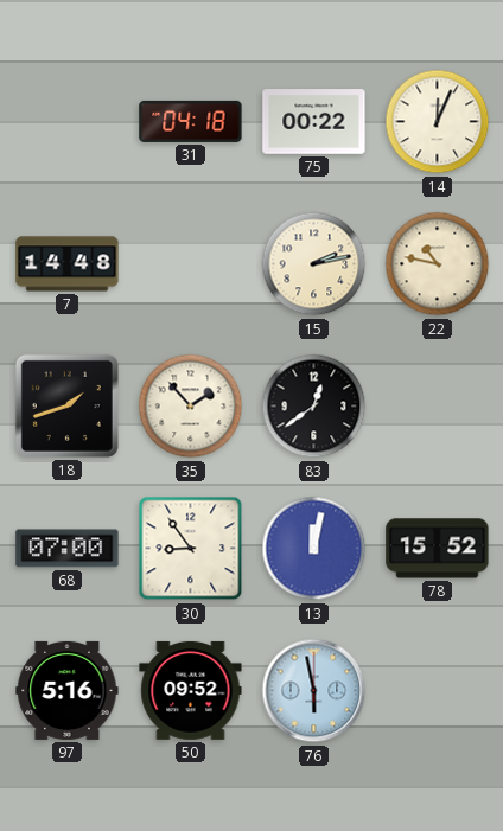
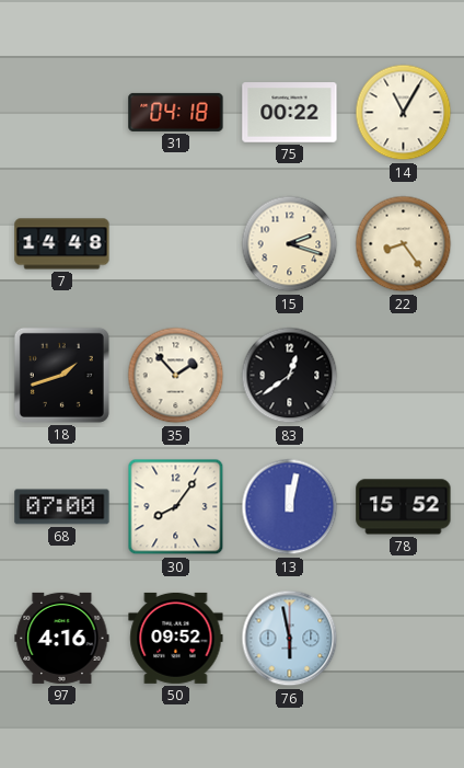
14: 12:04 -> 11:05
15: 2:13 -> 2:18
22: 10:47 -> 8:24
30: 8:54 -> 8:06
97: 5:16 -> 4:16
